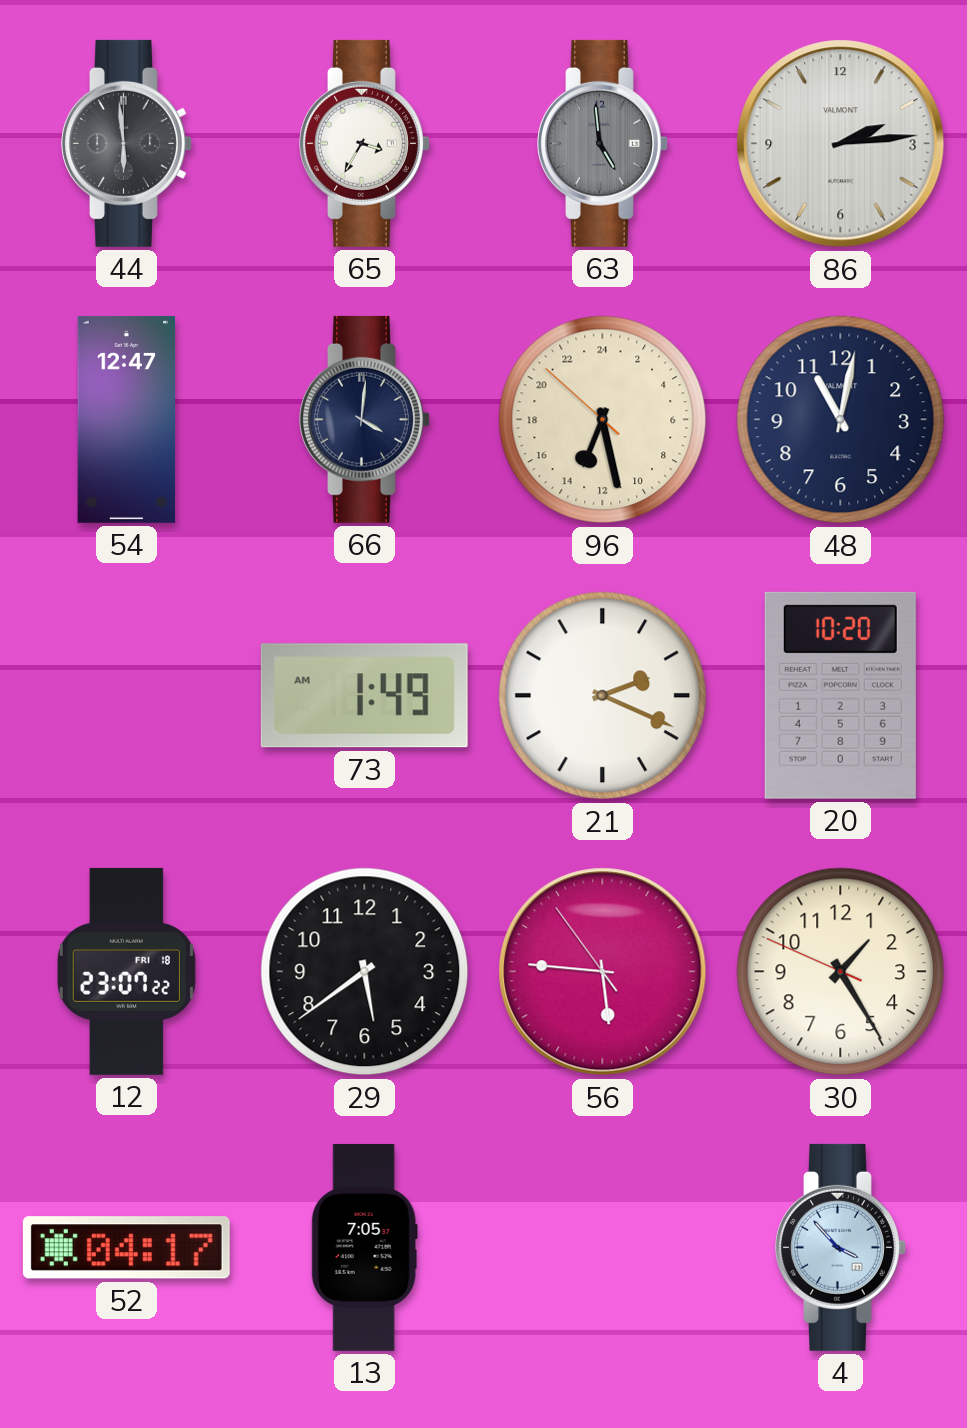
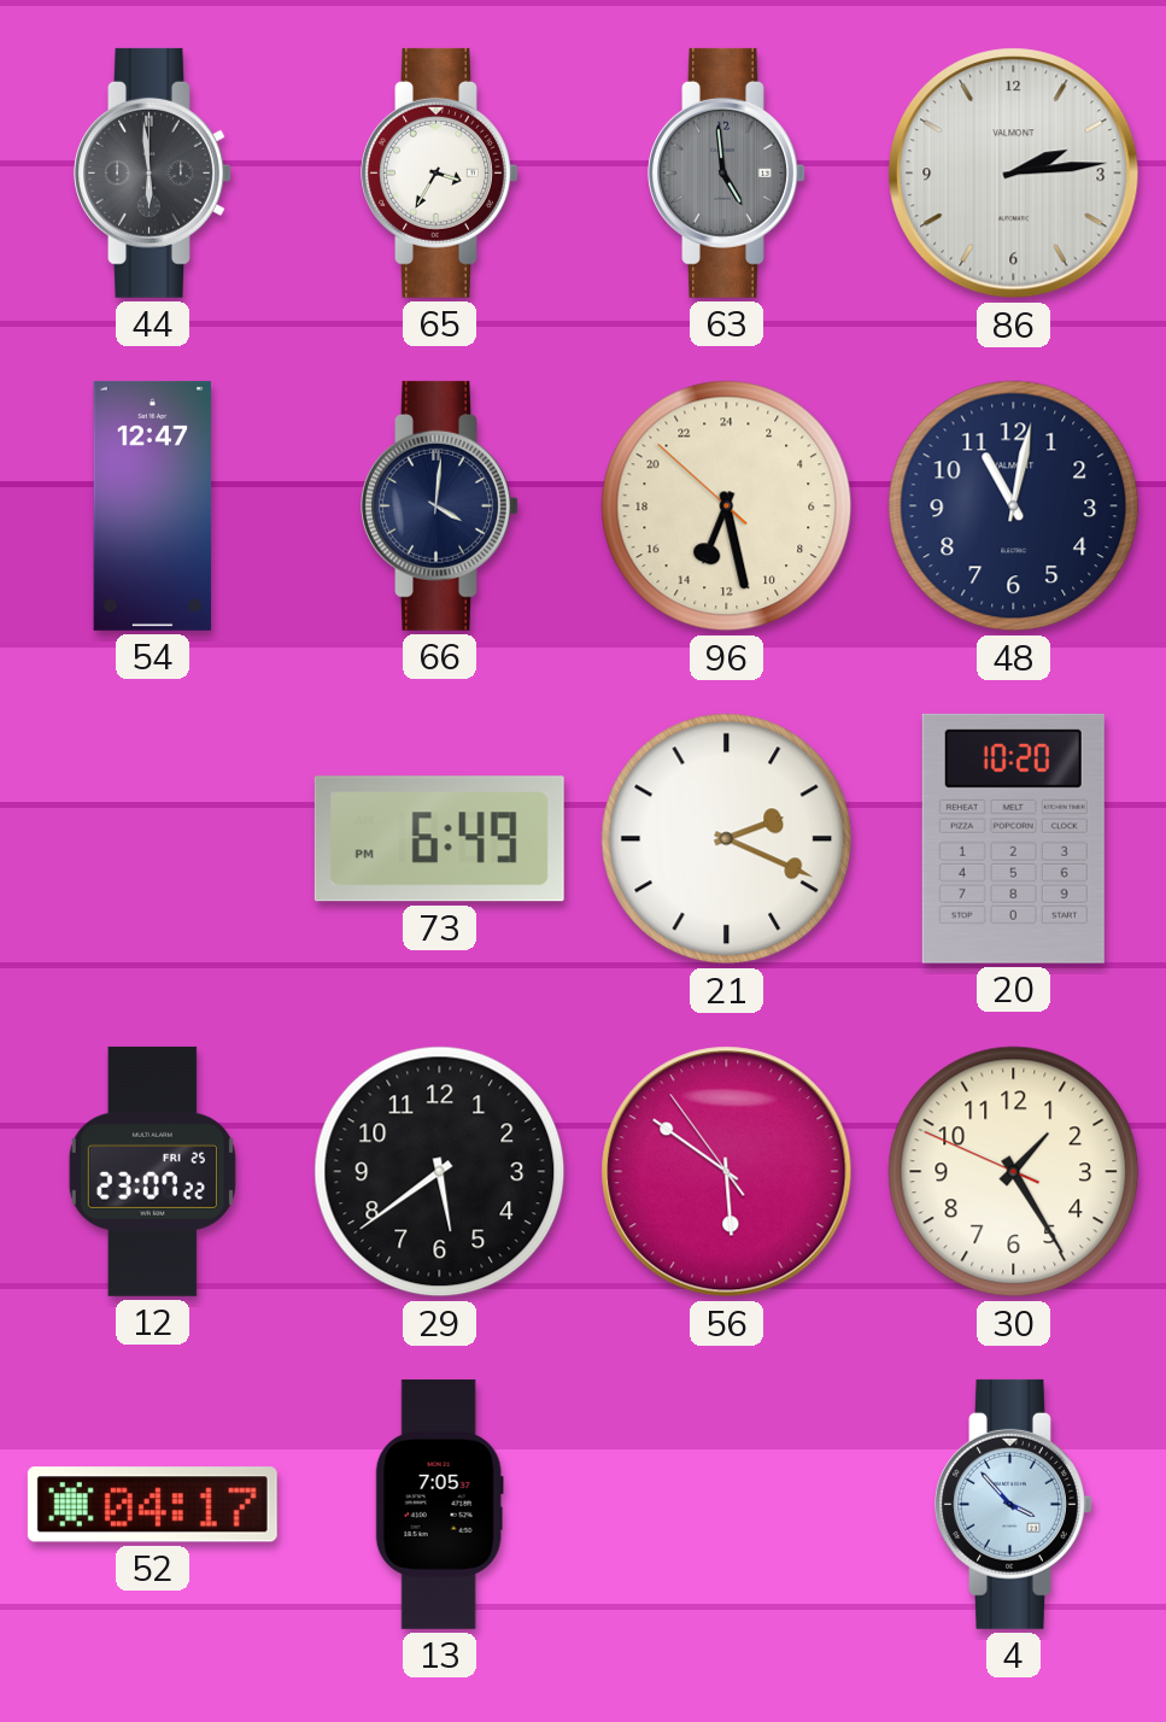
73: 1:49 -> 6:49
12 date: FRI 18 -> FRI 25
56: 5:45 -> 5:50
